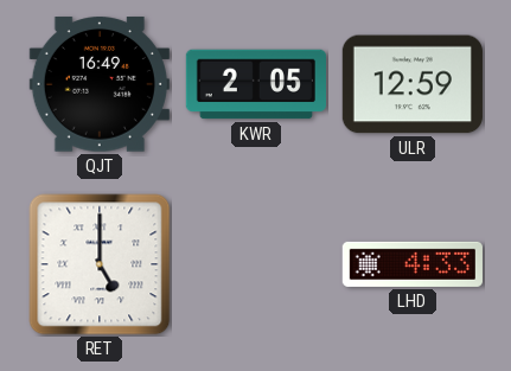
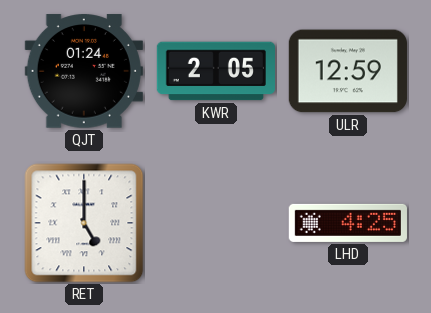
QJT: 16:49 -> 01:24
LHD: 4:33 -> 4:25
